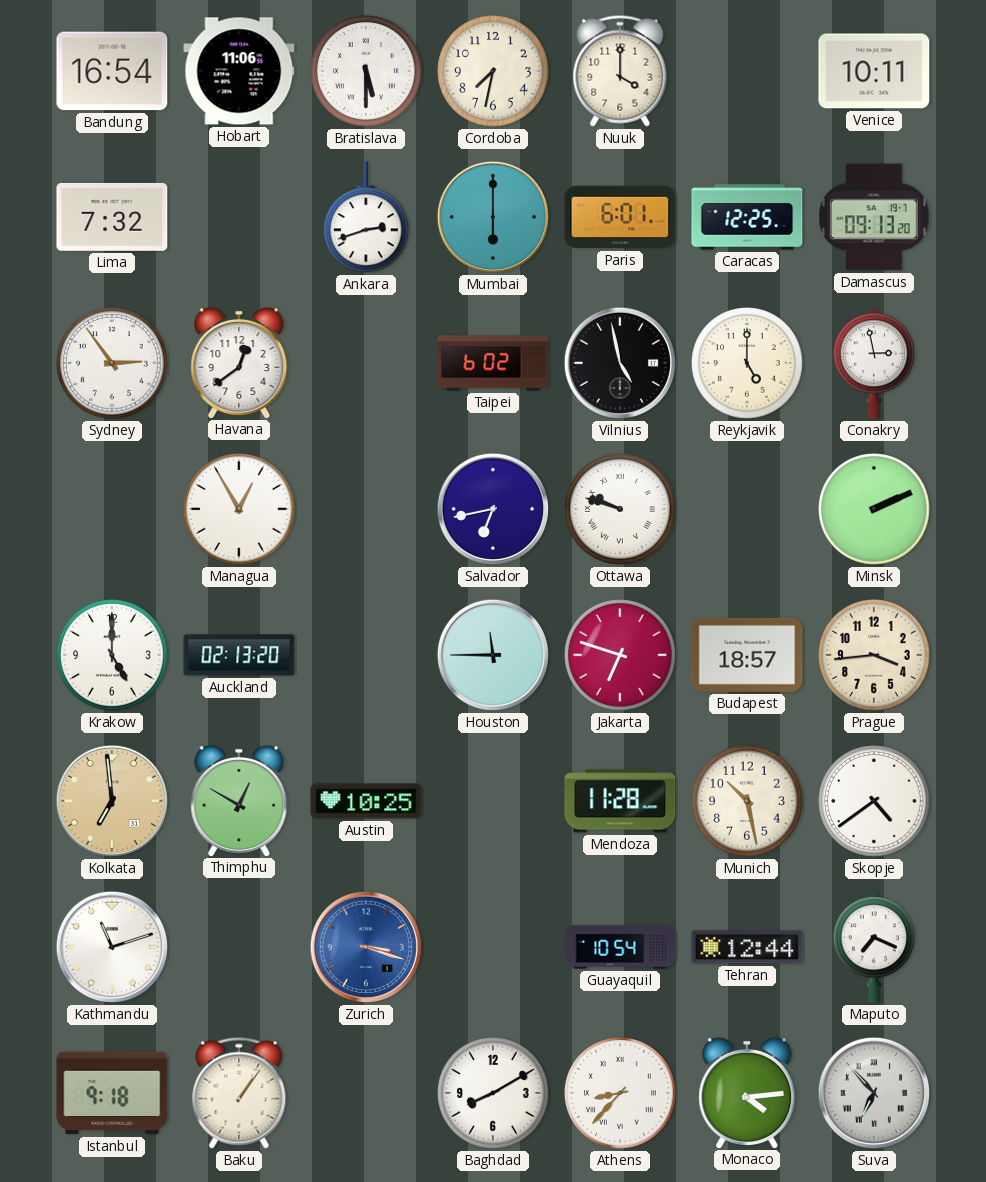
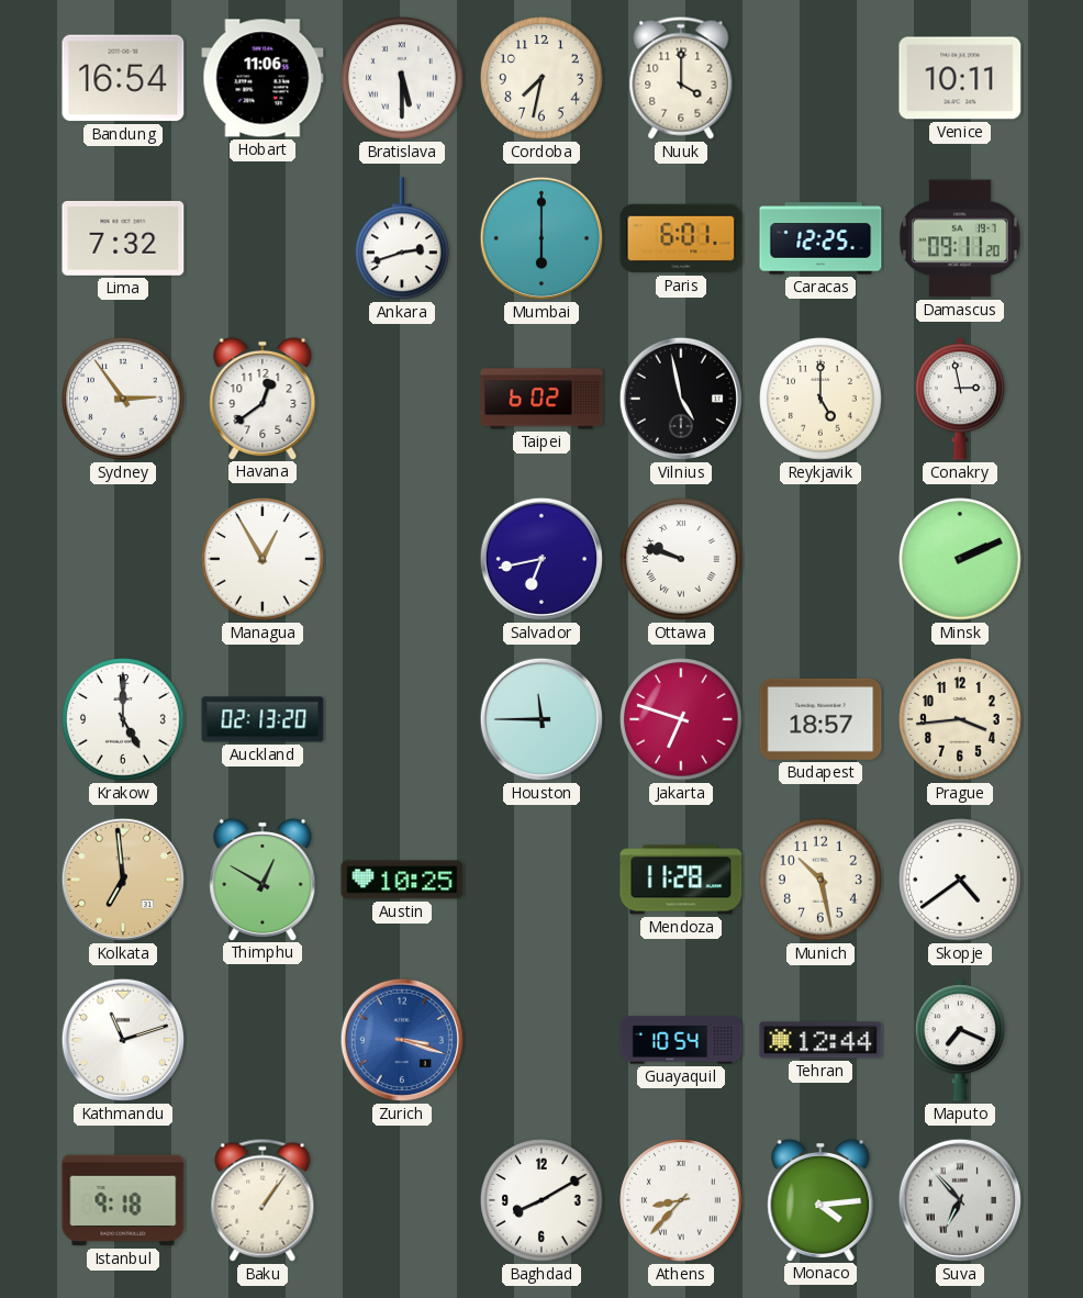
Damascus: 09:13 -> 09:11
